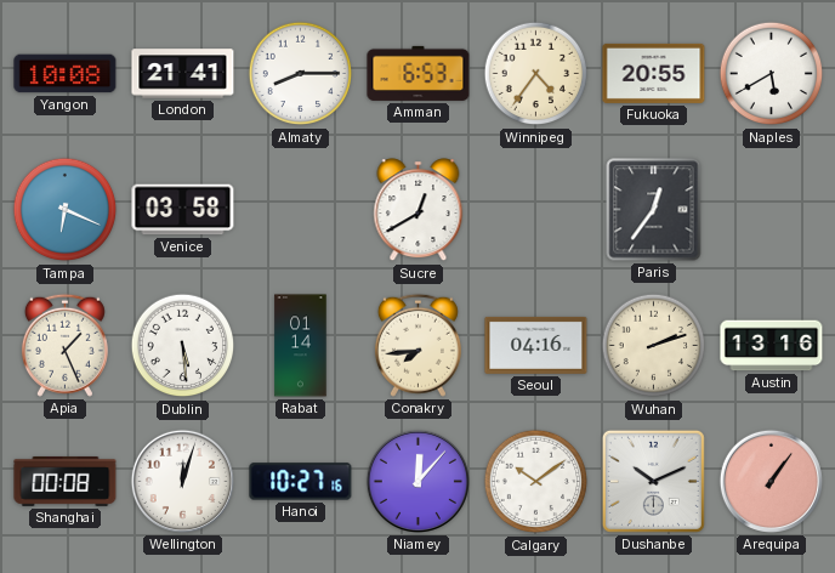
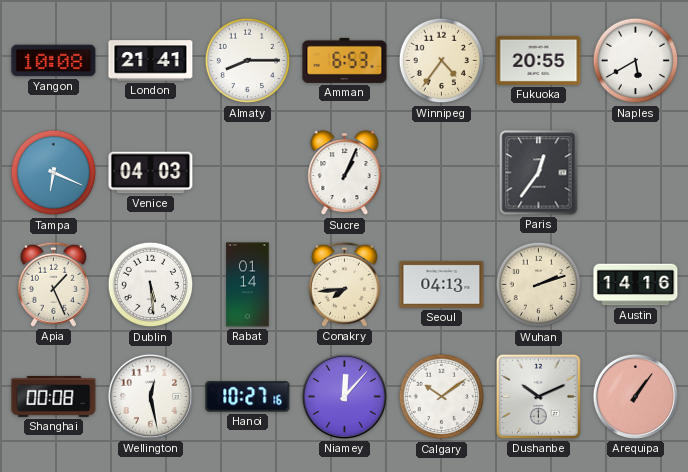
Venice: 03:58 -> 04:03
Sucre: 12:40 -> 1:04
Seoul: 04:16 -> 04:13
Austin: 13:16 -> 14:16
Wellington: 12:03 -> 12:28
